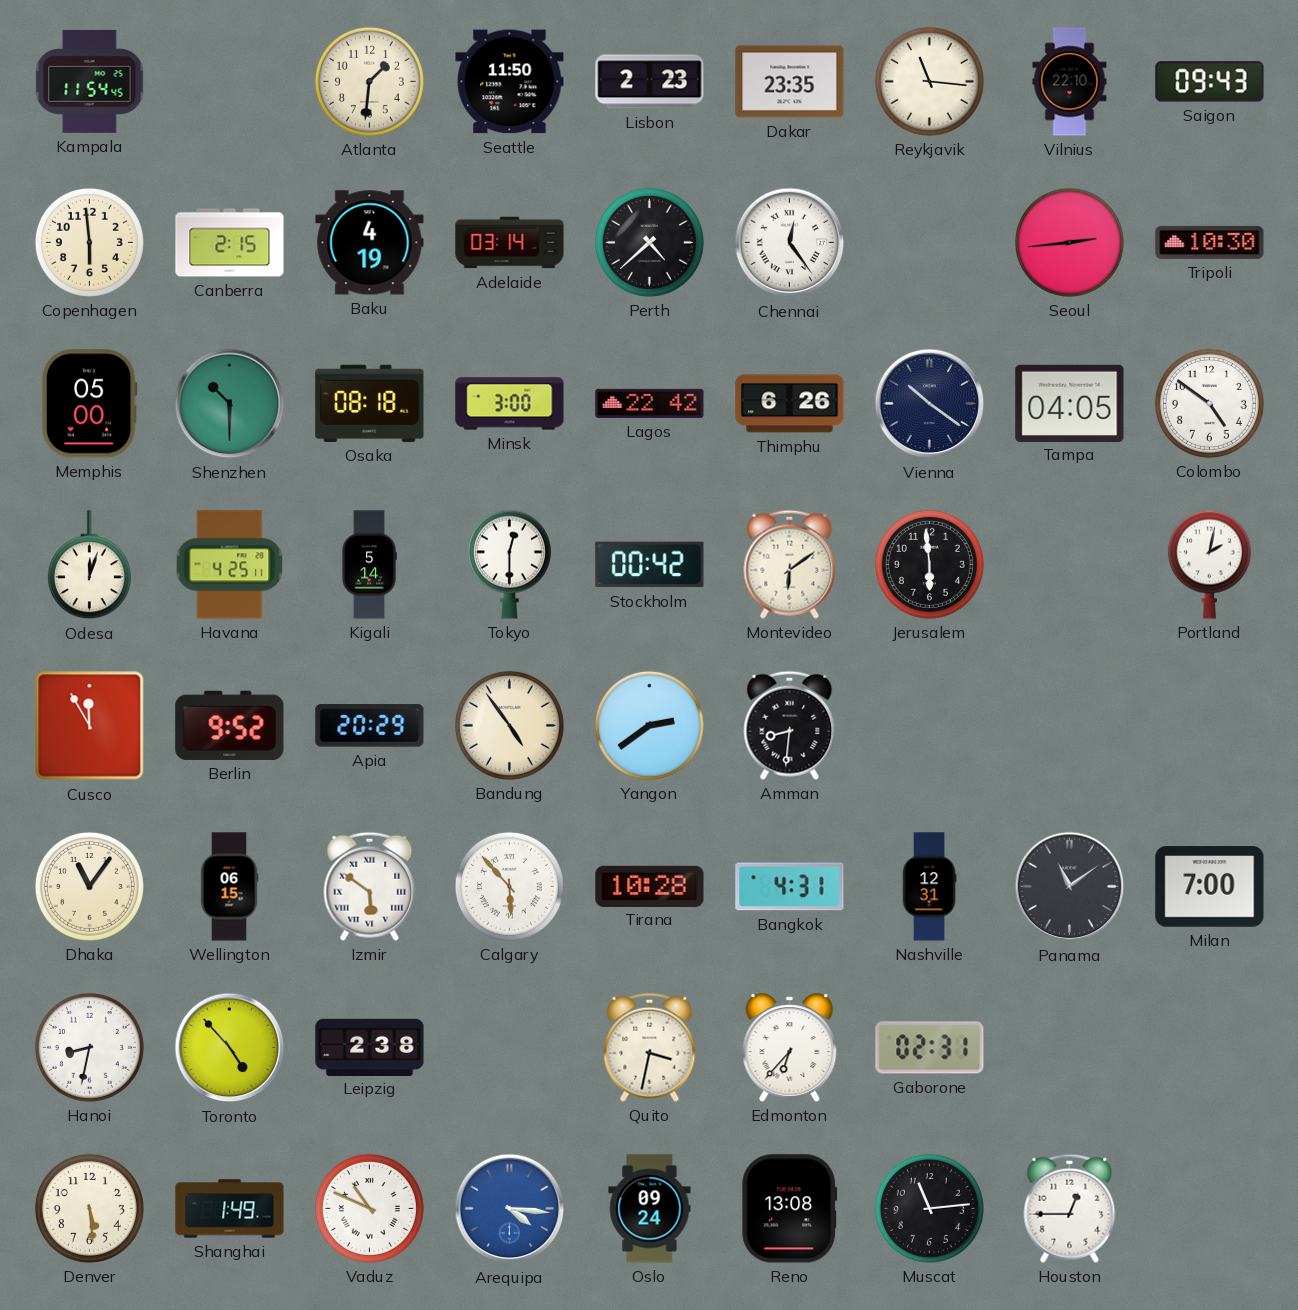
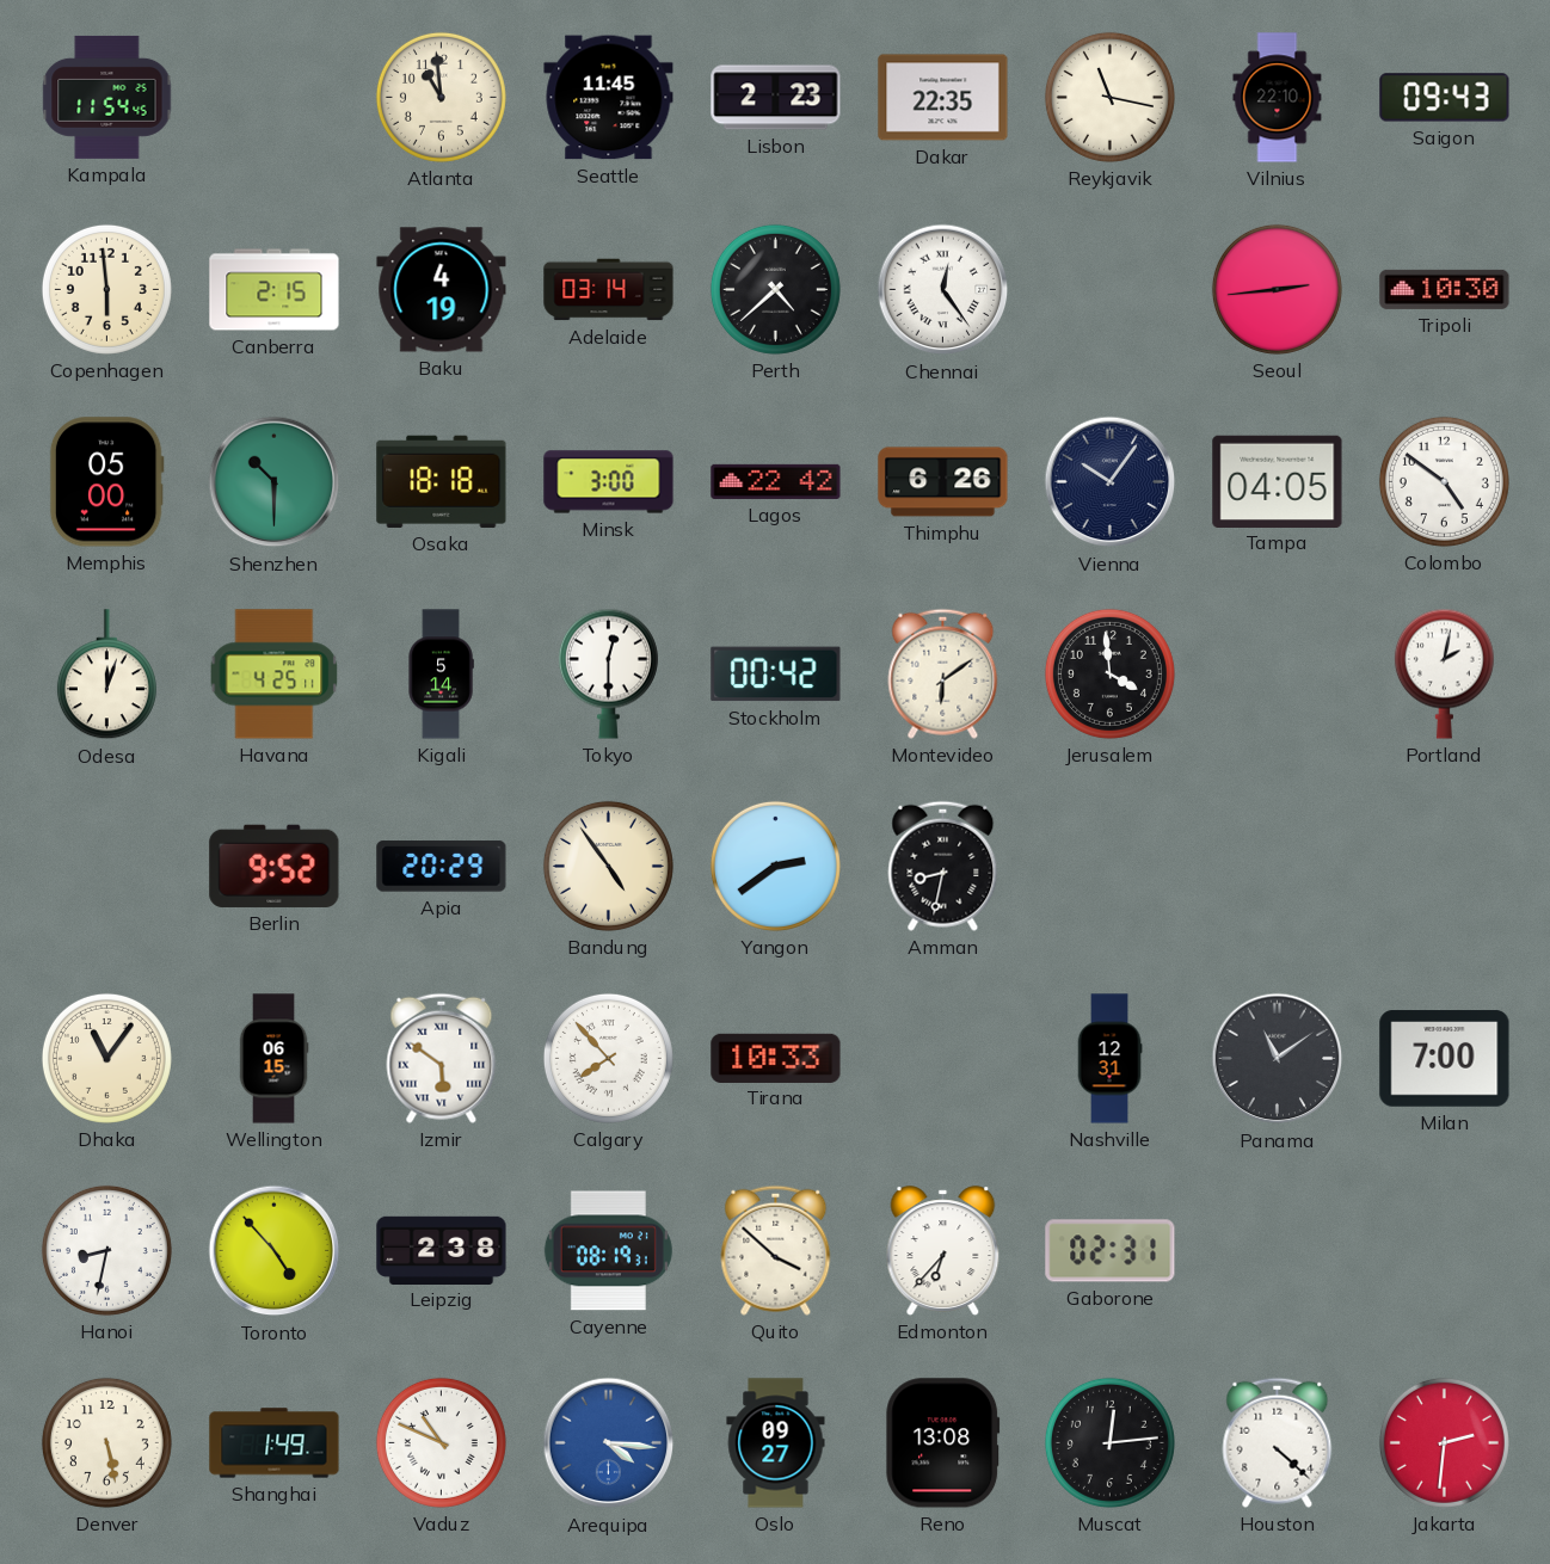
Atlanta: 1:31 -> 10:59
Seattle: 11:50 -> 11:45
Dakar: 23:35 -> 22:35
Reykjavik: 11:16 -> 11:17
Osaka: 08:18 -> 18:18
Vienna: 10:21 -> 10:06
Jerusalem: 5:59 -> 3:59
Cusco: 11:55 -> none
Amman: 8:31 -> 8:32
Calgary: 5:53 -> 7:53
Tirana: 10:28 -> 10:33
Bangkok: 4:31 -> none
Cayenne: none -> 08:19
Quito: 3:32 -> 3:52
Denver: 5:29 -> 5:28
Oslo: 09:24 -> 09:27
Muscat: 11:14 -> 12:14
Houston: 12:45 -> 4:22
Jakarta: none -> 2:31
